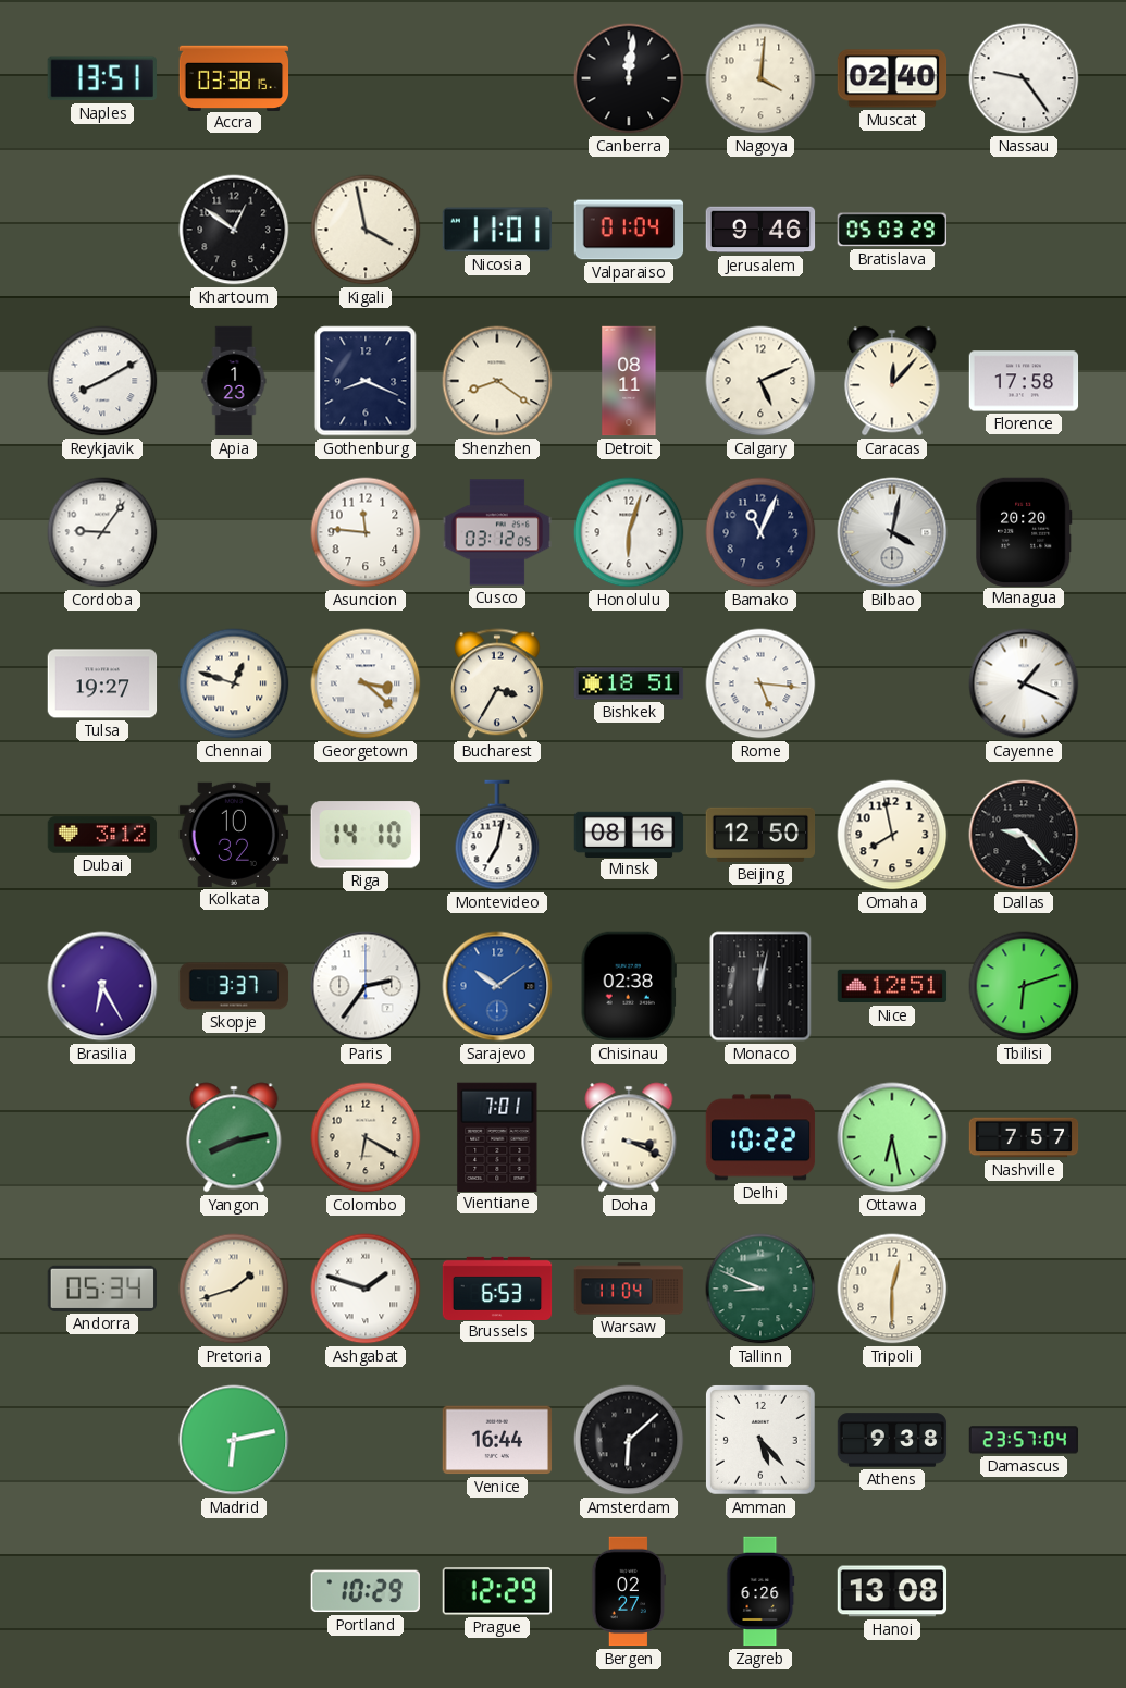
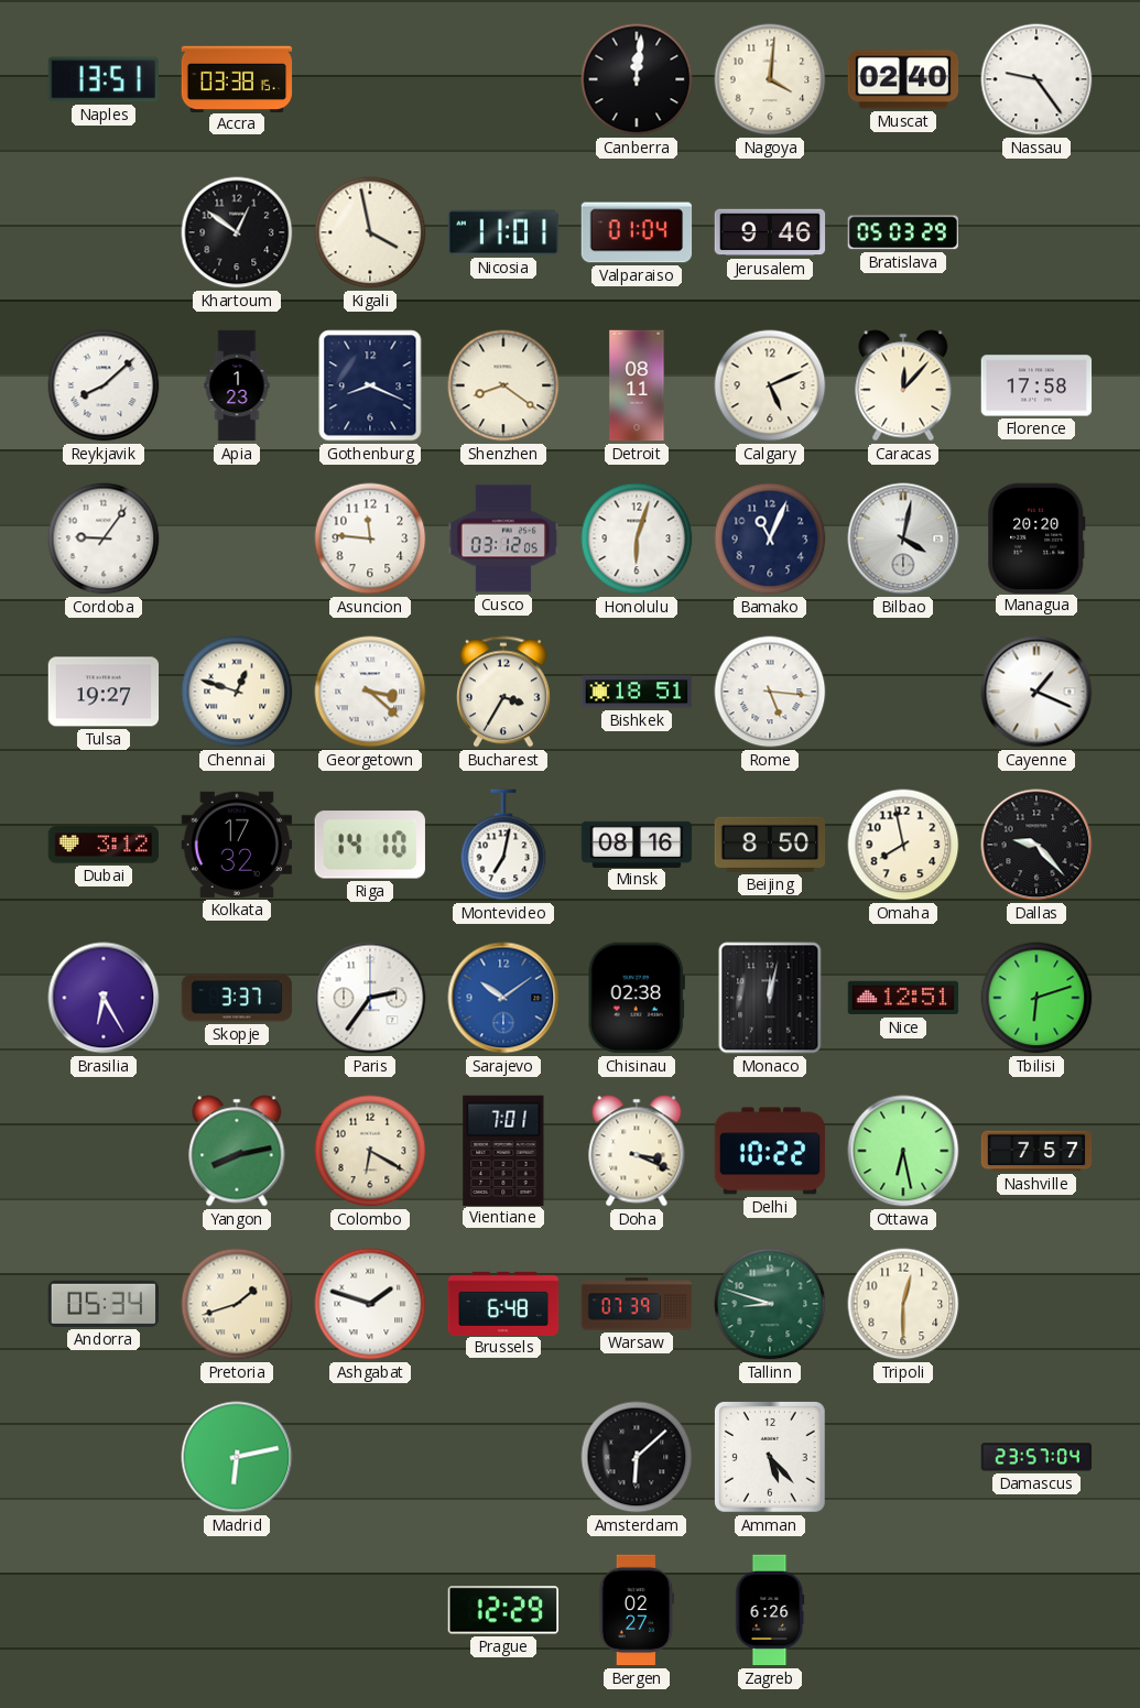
Reykjavik: 8:10 -> 8:08
Kolkata: 10:32 -> 17:32
Beijing: 12:50 -> 8:50
Brussels: 6:53 -> 6:48
Warsaw: 11:04 -> 07:39
Tallinn: 8:49 -> 8:48
Venice: 16:44 -> none
Athens: 9:38 -> none
Portland: 10:29 -> none
Hanoi: 13:08 -> none
